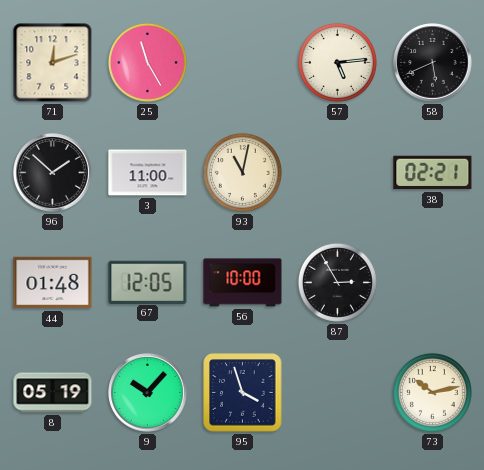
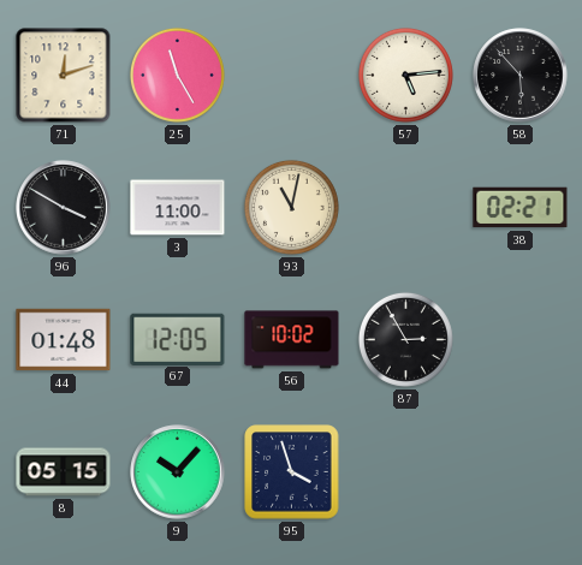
58: 5:41 -> 5:53
96: 1:52 -> 3:50
56: 10:00 -> 10:02
8: 05:19 -> 05:15
73: 10:13 -> none
